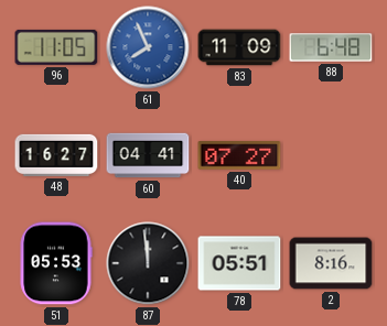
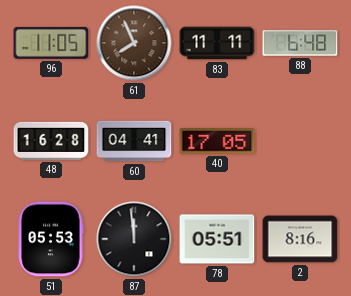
61 dial: blue -> brown
83: 11:09 -> 11:11
48: 16:27 -> 16:28
40: 07:27 -> 17:05
